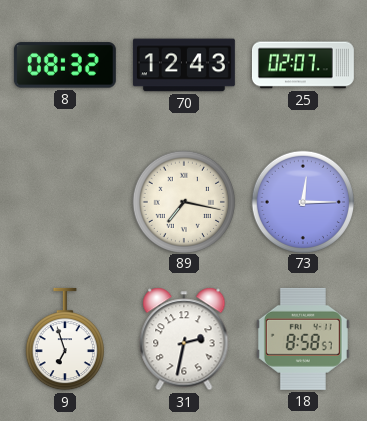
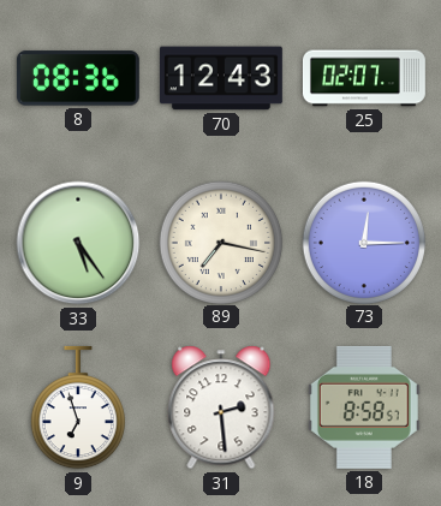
8: 08:32 -> 08:36
33: none -> 5:24
31: 2:32 -> 2:29
